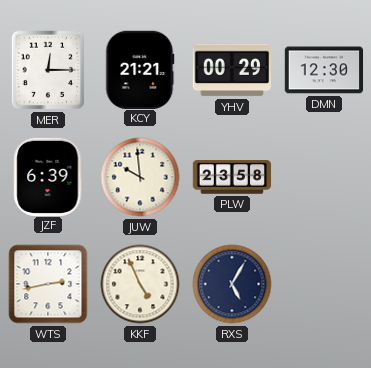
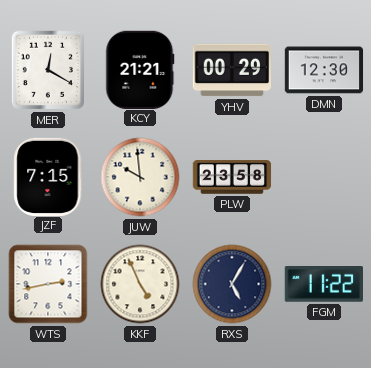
MER: 12:15 -> 12:20
JZF: 6:39 -> 7:15
FGM: none -> 11:22
